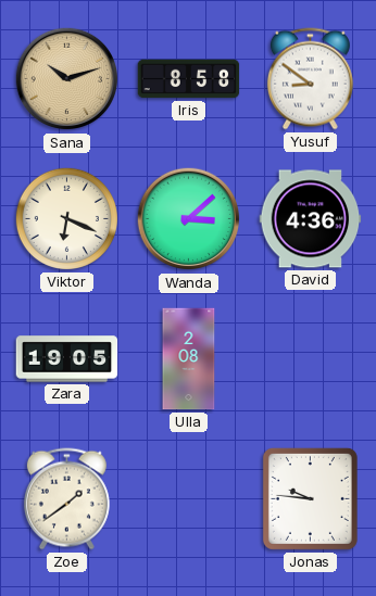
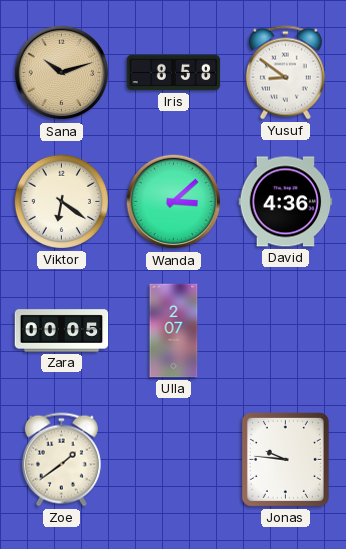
Viktor: 6:19 -> 6:21
Zara: 19:05 -> 00:05
Ulla: 2:08 -> 2:07
